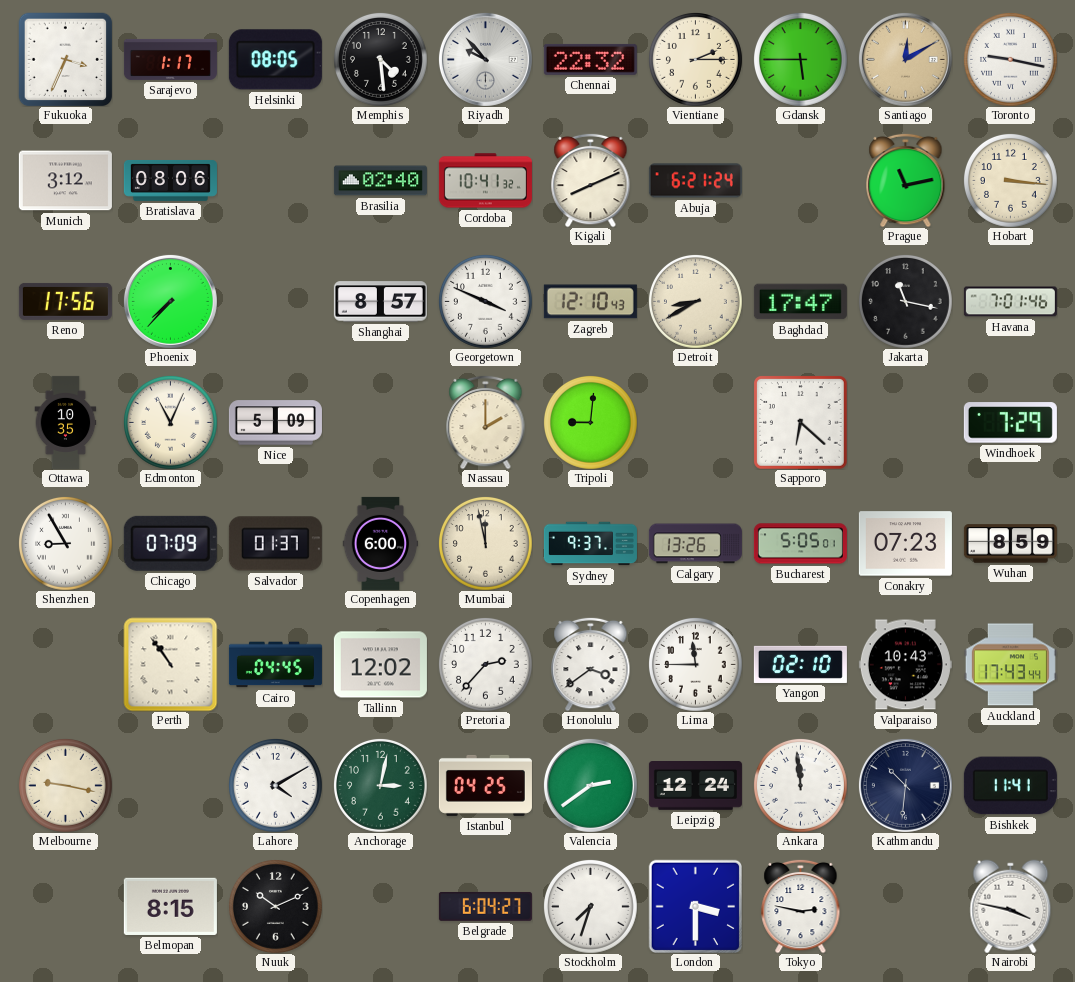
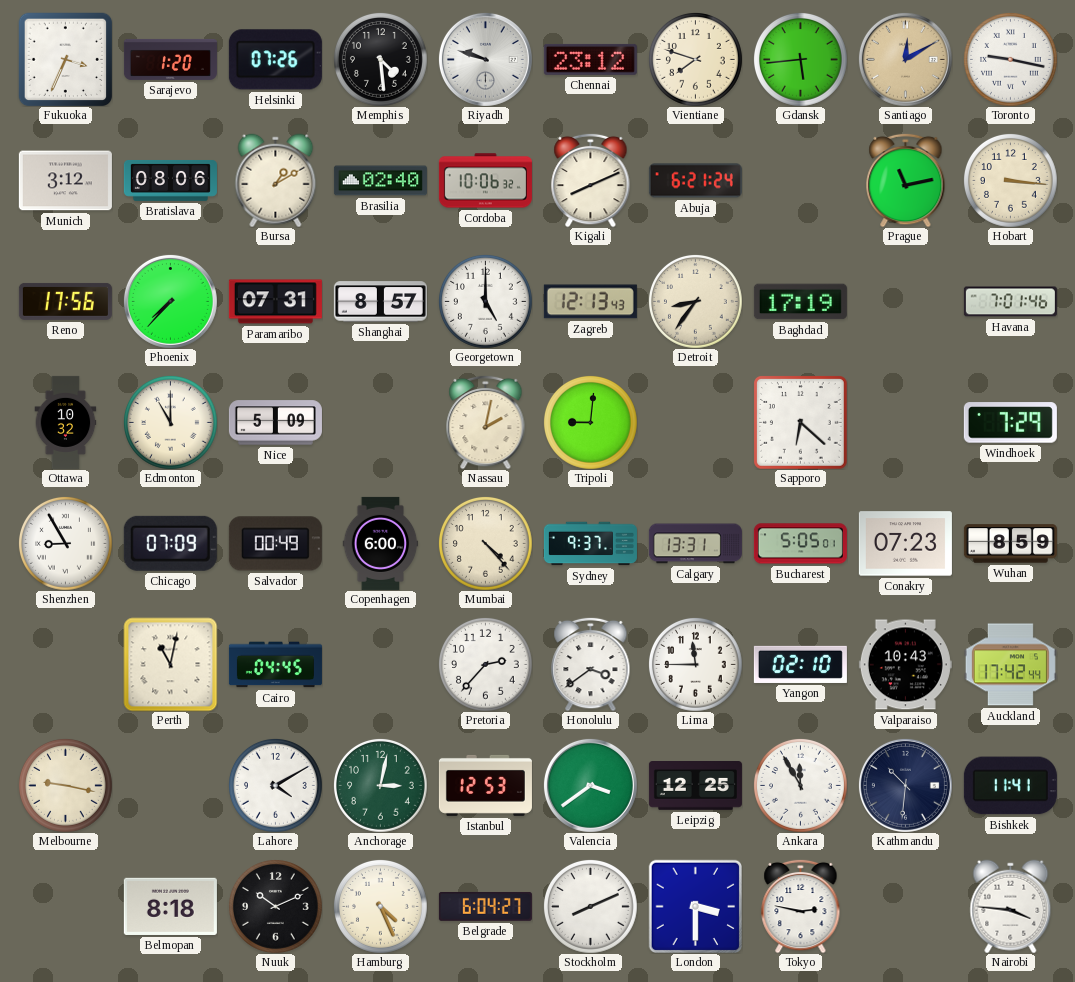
Sarajevo: 1:17 -> 1:20
Helsinki: 08:05 -> 07:26
Riyadh: 9:53 -> 9:48
Chennai: 22:32 -> 23:12
Vientiane: 2:15 -> 7:48
Gdansk: 5:45 -> 5:44
Bursa: none -> 1:10
Cordoba: 10:41 -> 10:06
Paramaribo: none -> 07:31
Georgetown: 3:49 -> 5:00
Zagreb: 12:10 -> 12:13
Detroit: 8:40 -> 8:36
Baghdad: 17:47 -> 17:19
Jakarta: 11:17 -> none
Ottawa: 10:35 -> 10:32
Edmonton: 11:04 -> 11:00
Nassau: 2:00 -> 2:02
Salvador: 01:37 -> 00:49
Mumbai: 11:58 -> 4:23
Calgary: 13:26 -> 13:31
Perth: 10:54 -> 11:02
Tallinn: 12:02 -> none
Auckland: 17:43 -> 17:42
Istanbul: 04:25 -> 12:53
Valencia: 2:39 -> 3:39
Leipzig: 12:24 -> 12:25
Ankara: 11:59 -> 11:55
Belmopan: 8:15 -> 8:18
Hamburg: none -> 4:26
Stockholm: 7:33 -> 8:11
Nairobi: 3:47 -> 3:46
